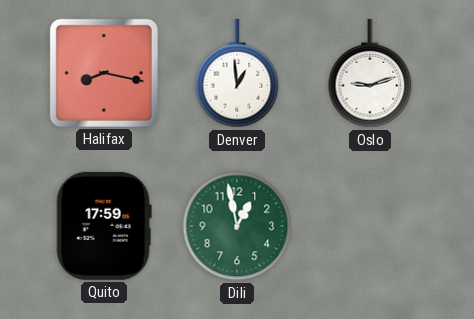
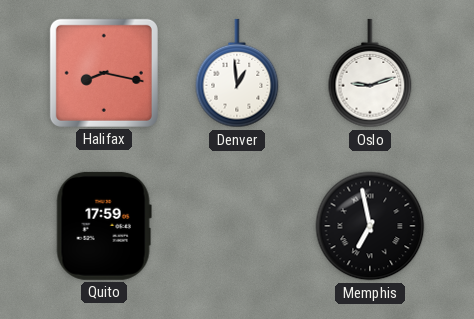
Dili: 12:58 -> none
Memphis: none -> 6:58
